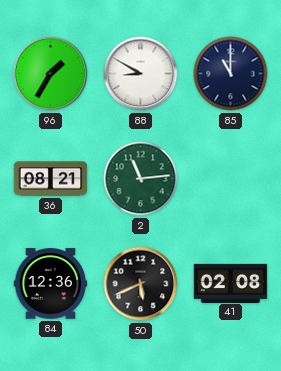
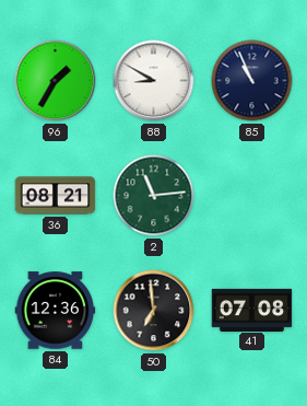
85: 11:00 -> 10:56
50: 5:41 -> 6:59
41: 02:08 -> 07:08
